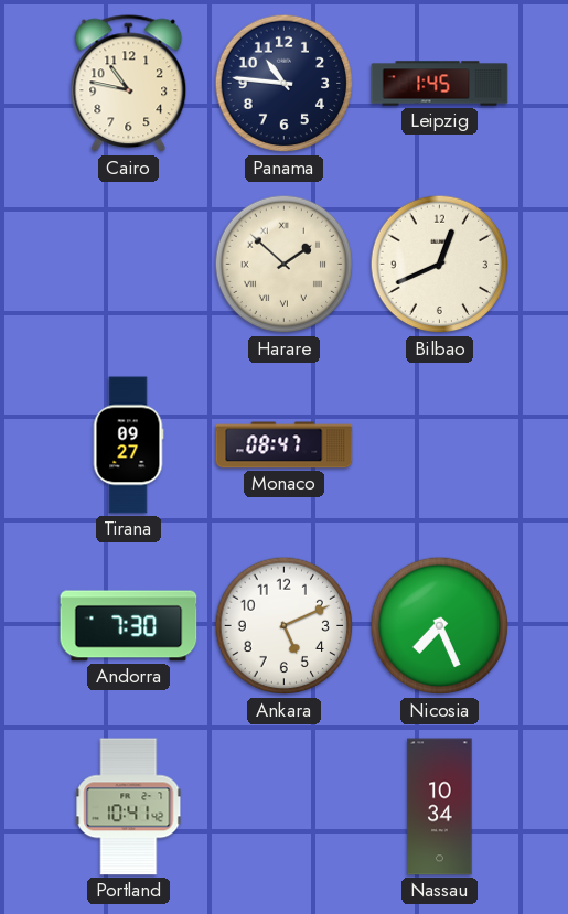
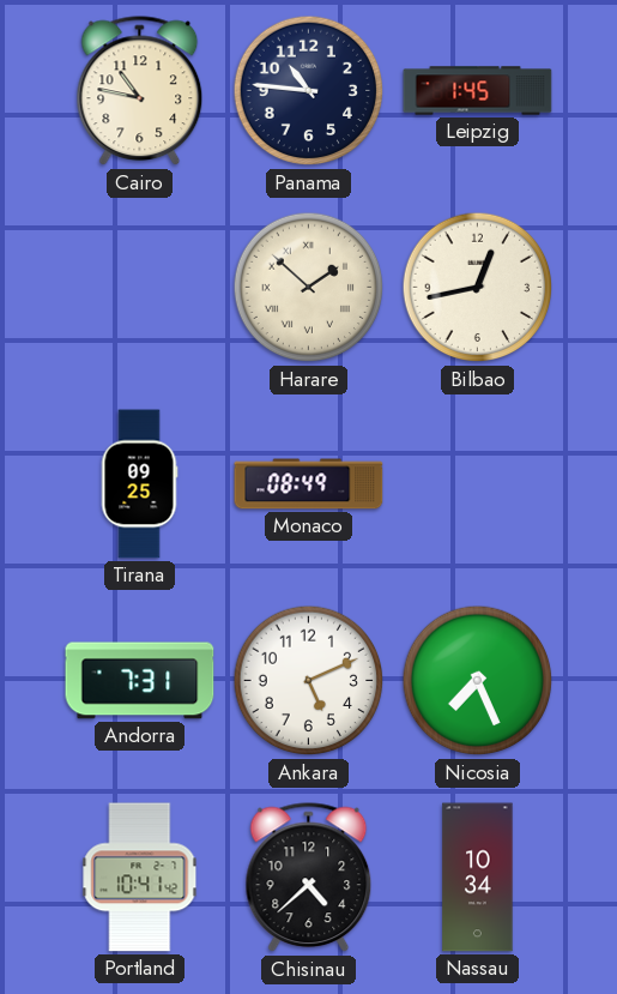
Bilbao: 12:41 -> 12:43
Tirana: 09:27 -> 09:25
Monaco: 08:47 -> 08:49
Andorra: 7:30 -> 7:31
Chisinau: none -> 4:38
